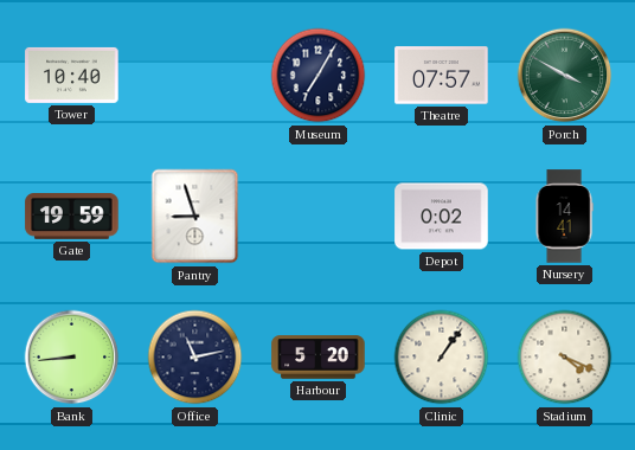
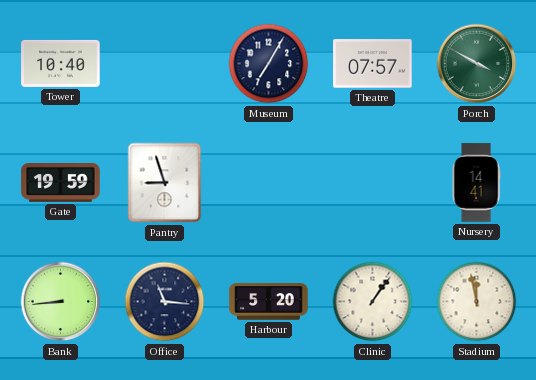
Depot: 0:02 -> none
Office: 11:13 -> 11:16
Stadium: 4:19 -> 11:58
